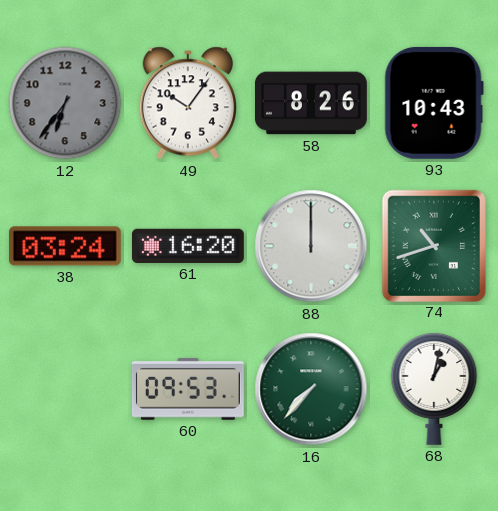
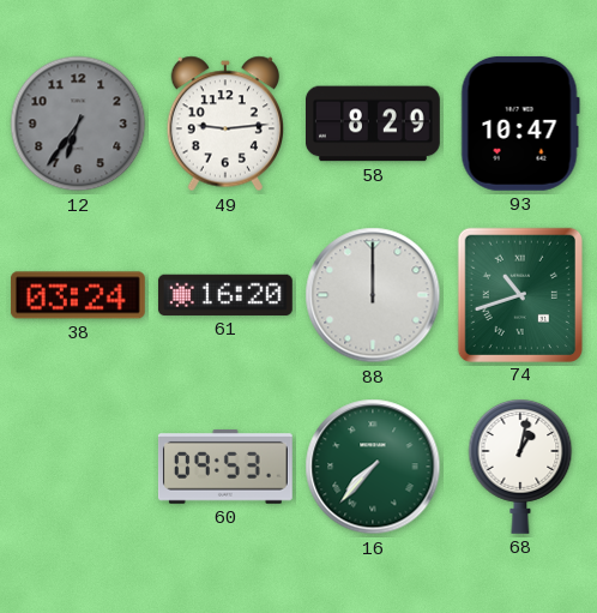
49: 10:06 -> 9:14
58: 8:26 -> 8:29
93: 10:43 -> 10:47
